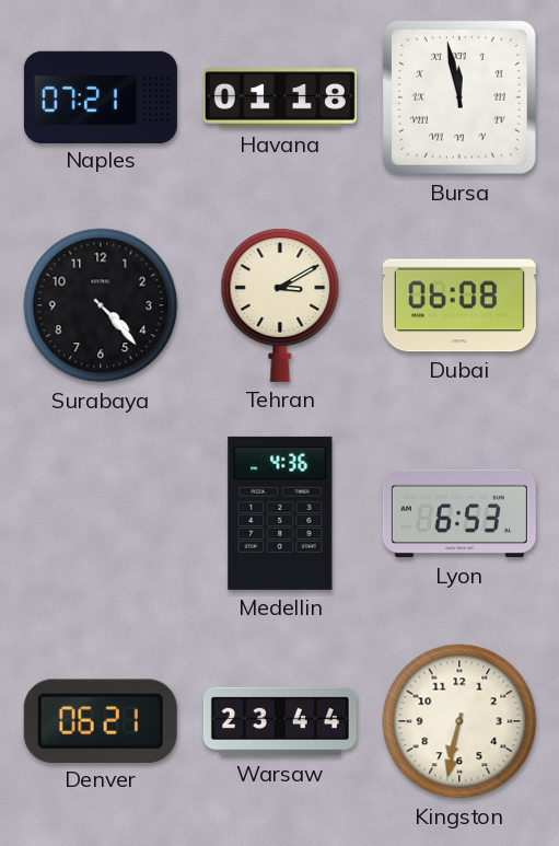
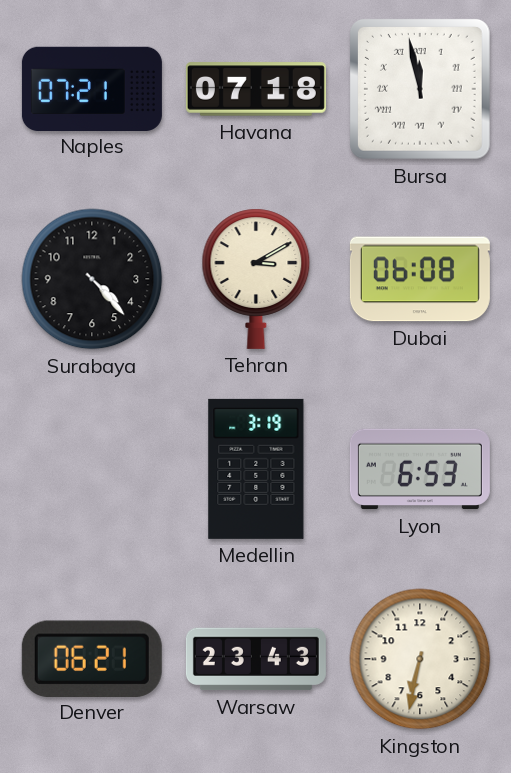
Havana: 01:18 -> 07:18
Medellin: 4:36 -> 3:19
Warsaw: 23:44 -> 23:43
